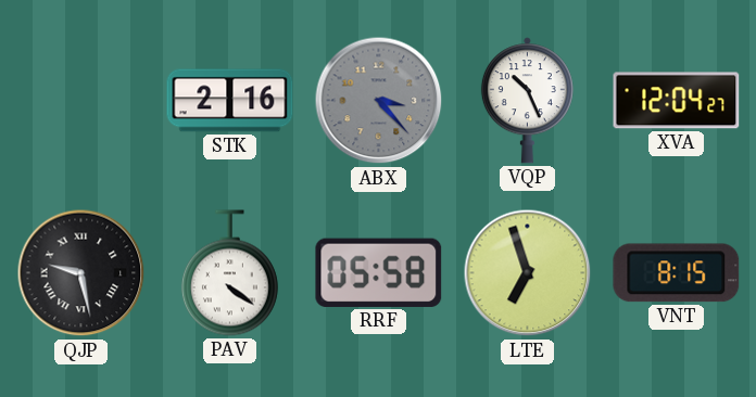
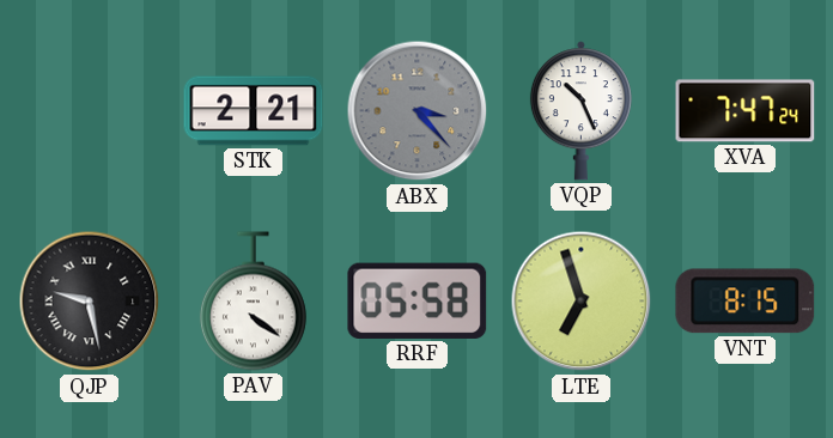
STK: 2:16 -> 2:21
XVA: 12:04 -> 7:47
